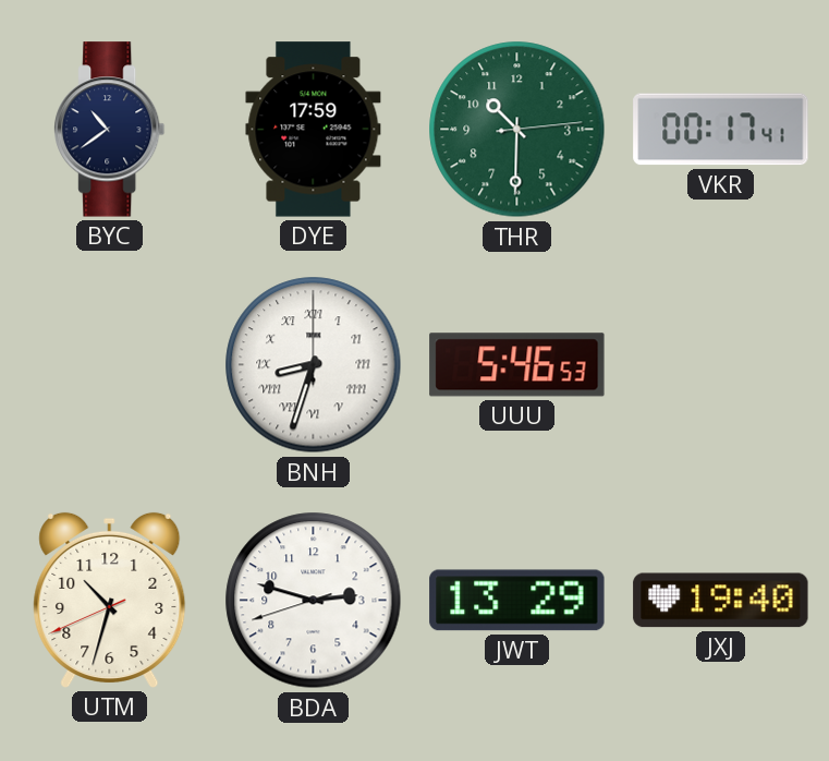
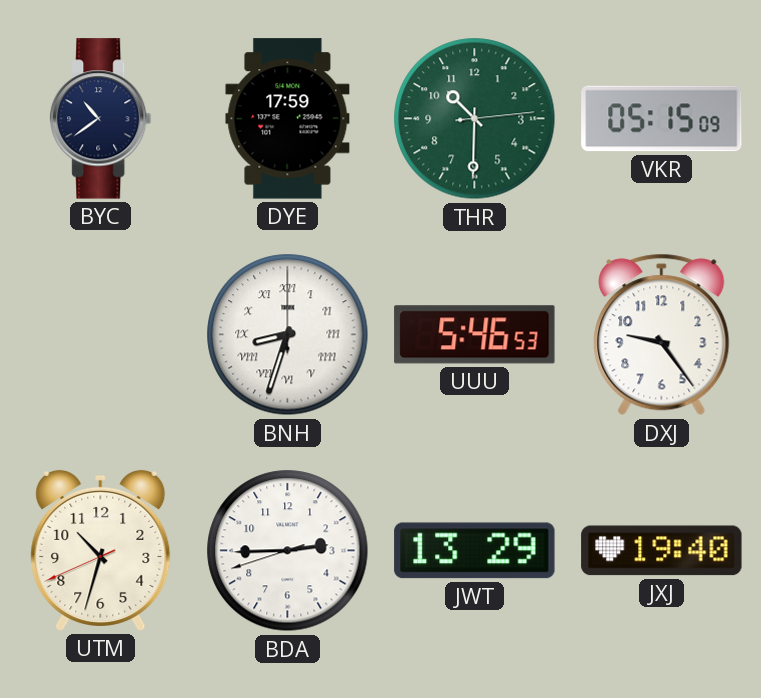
VKR: 00:17 -> 05:15
DXJ: none -> 9:24
BDA: 2:47 -> 2:44
